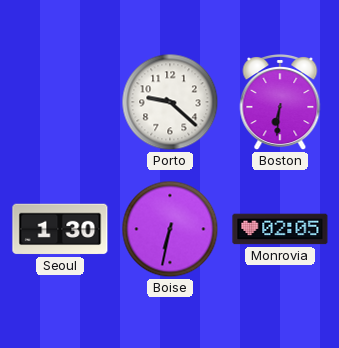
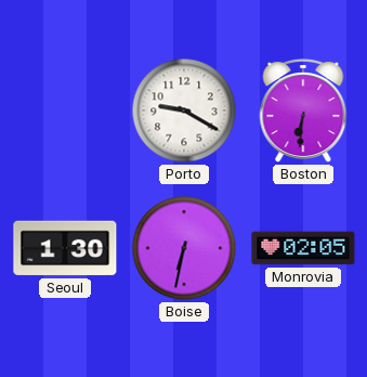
Porto: 9:22 -> 9:20
